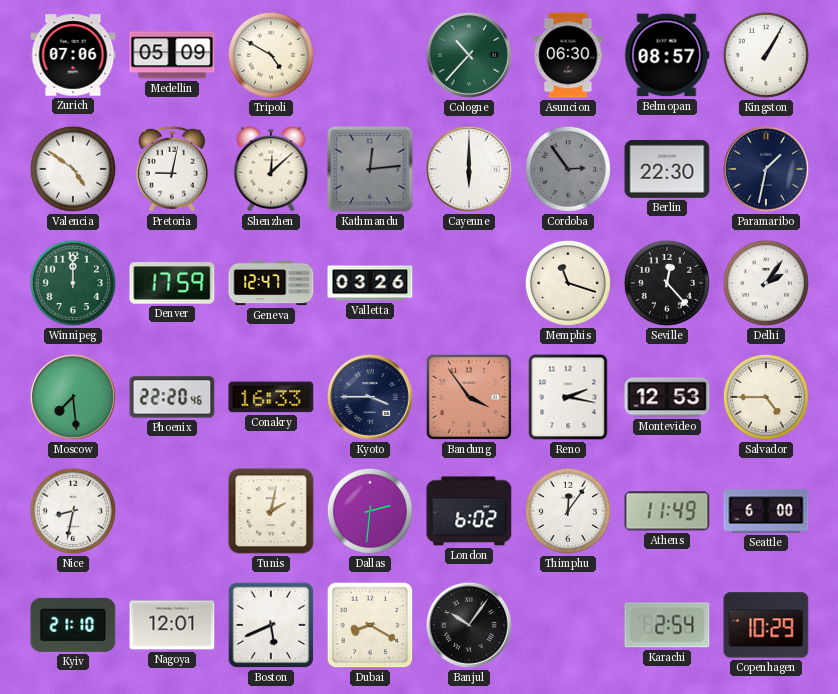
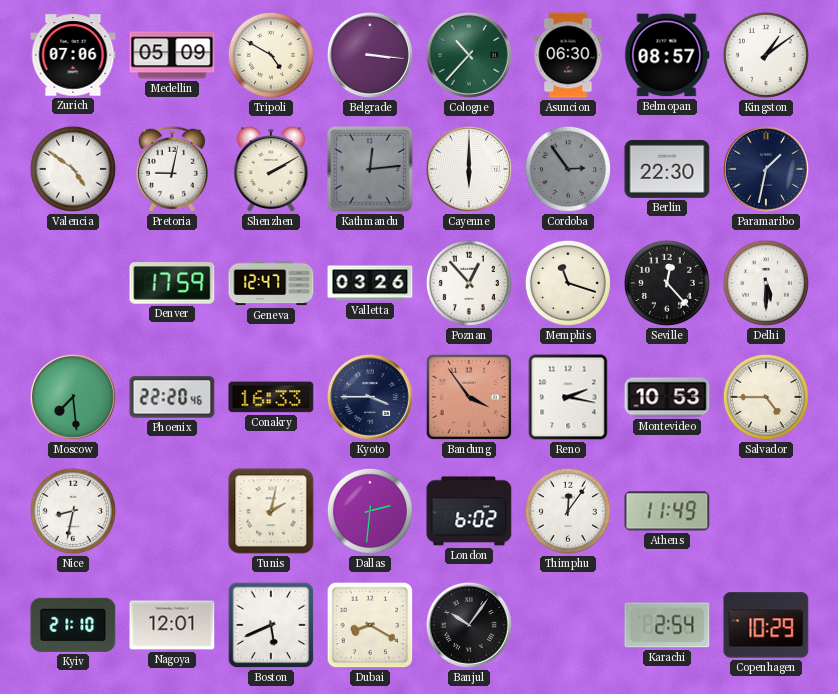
Belgrade: none -> 3:16
Kingston: 1:05 -> 1:09
Shenzhen: 12:08 -> 2:10
Winnipeg: 12:00 -> none
Poznan: none -> 12:53
Delhi: 2:06 -> 5:30
Montevideo: 12:53 -> 10:53
Seattle: 6:00 -> none
